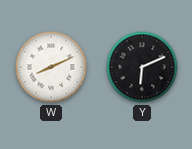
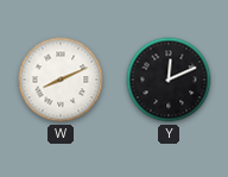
Y: 6:11 -> 12:11
